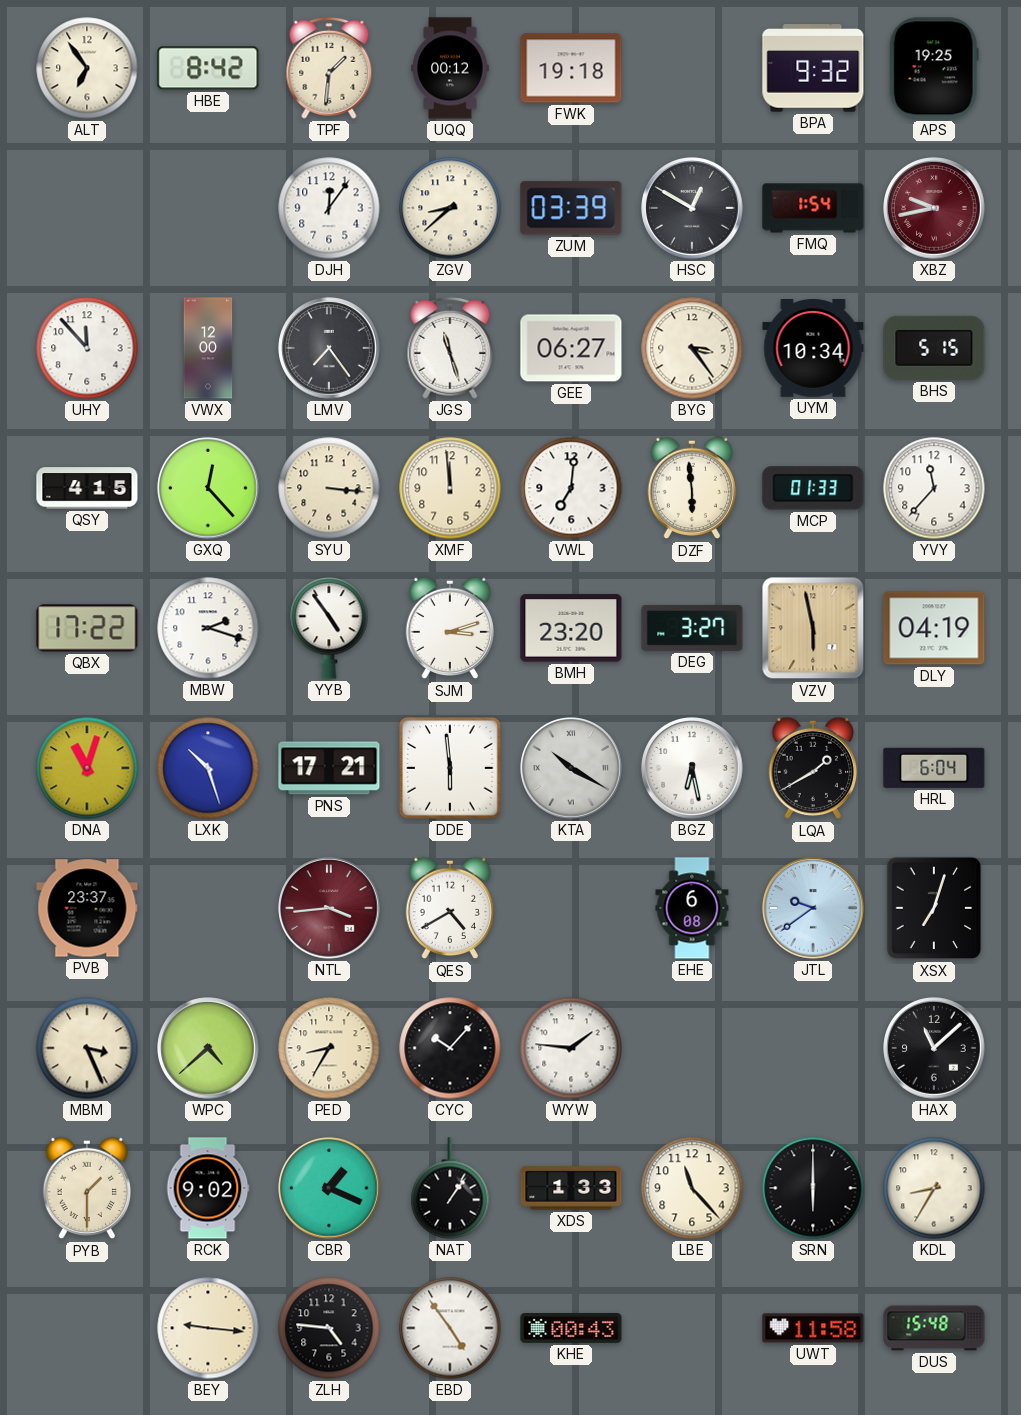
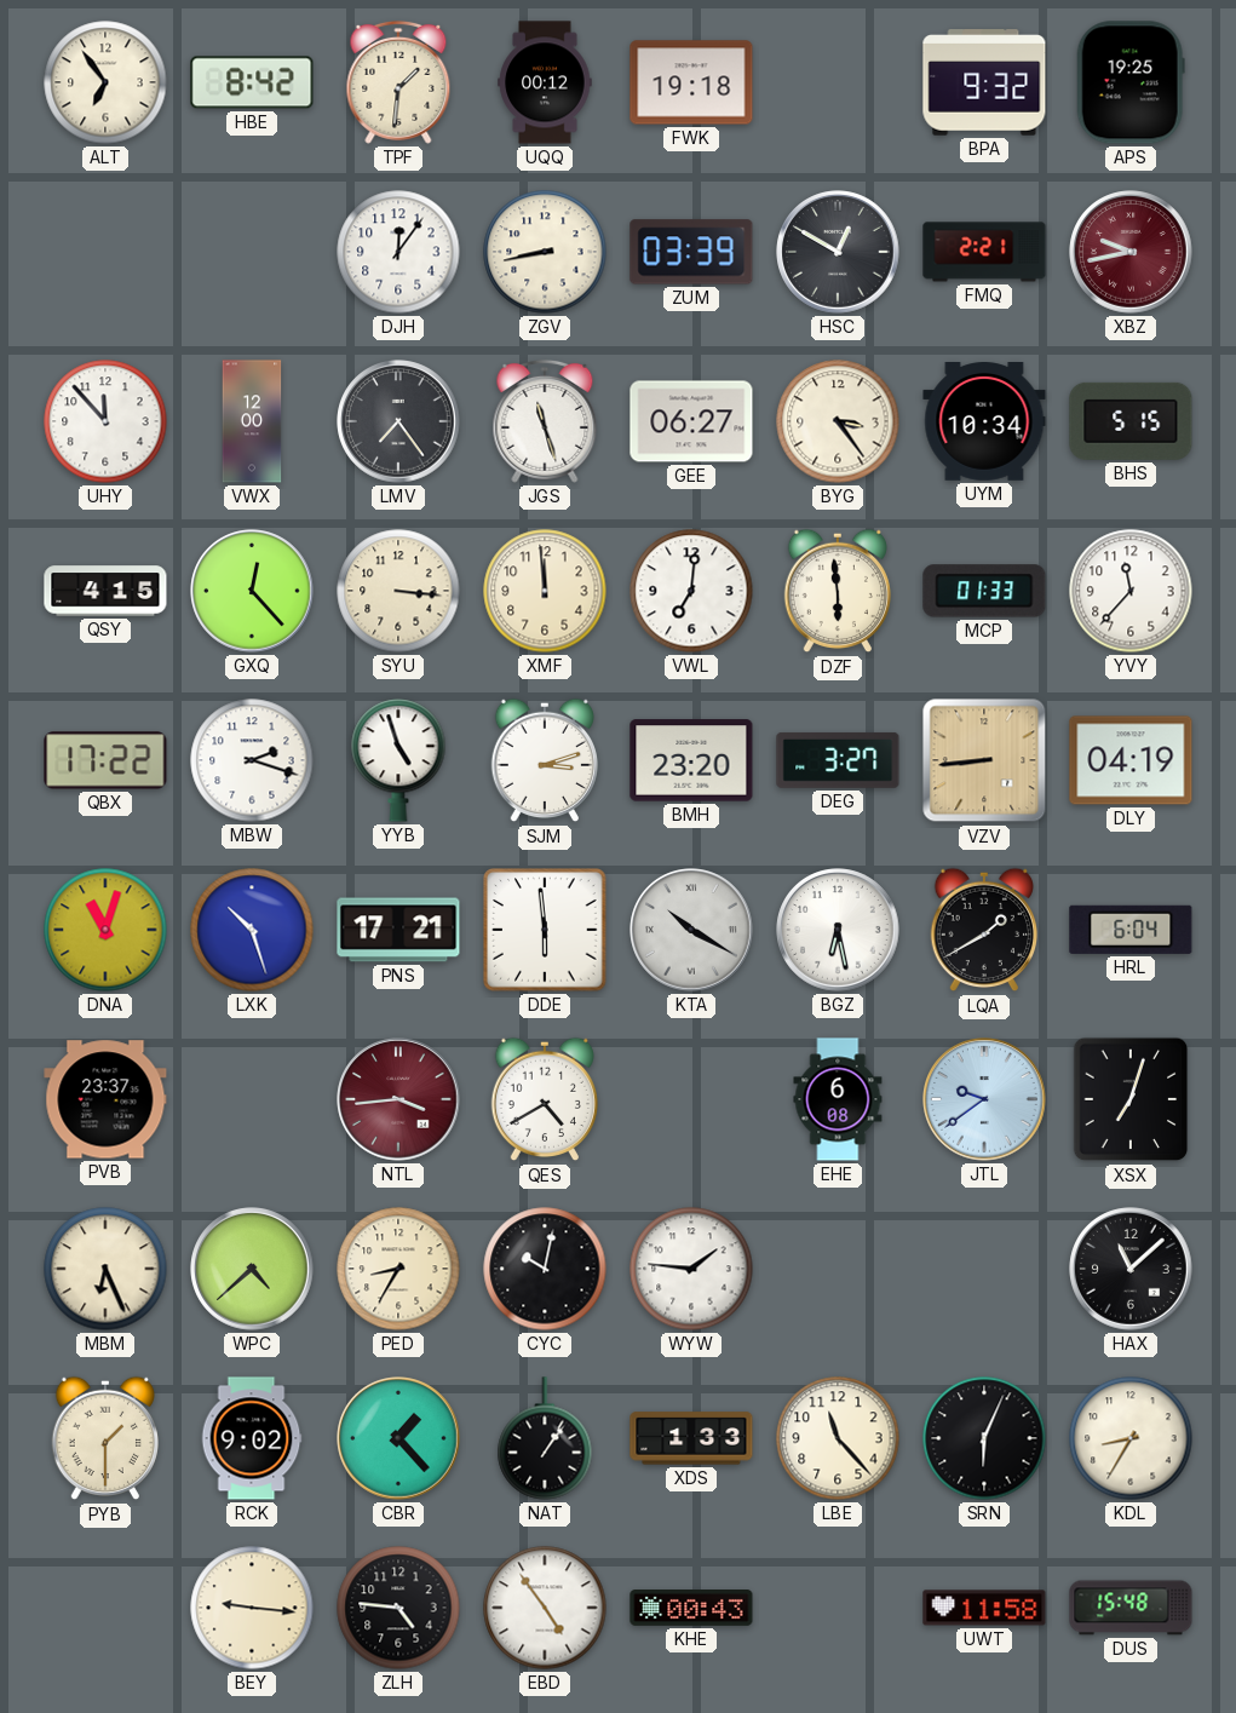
ZGV: 8:38 -> 8:43
FMQ: 1:54 -> 2:21
YYB: 4:54 -> 4:57
VZV: 5:58 -> 8:44
MBM: 3:26 -> 6:26
CYC: 10:07 -> 10:02
CBR: 1:19 -> 1:23
SRN: 6:00 -> 6:04
